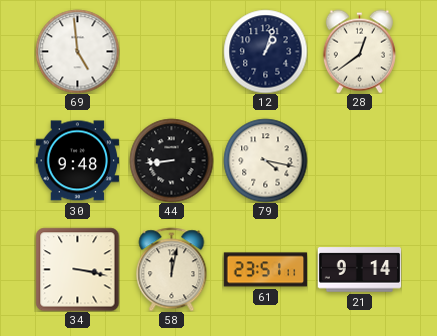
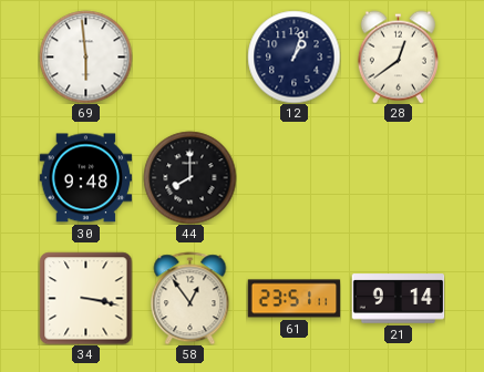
69: 4:59 -> 5:59
44: 8:44 -> 8:00
79: 4:17 -> none
58: 12:02 -> 12:54
